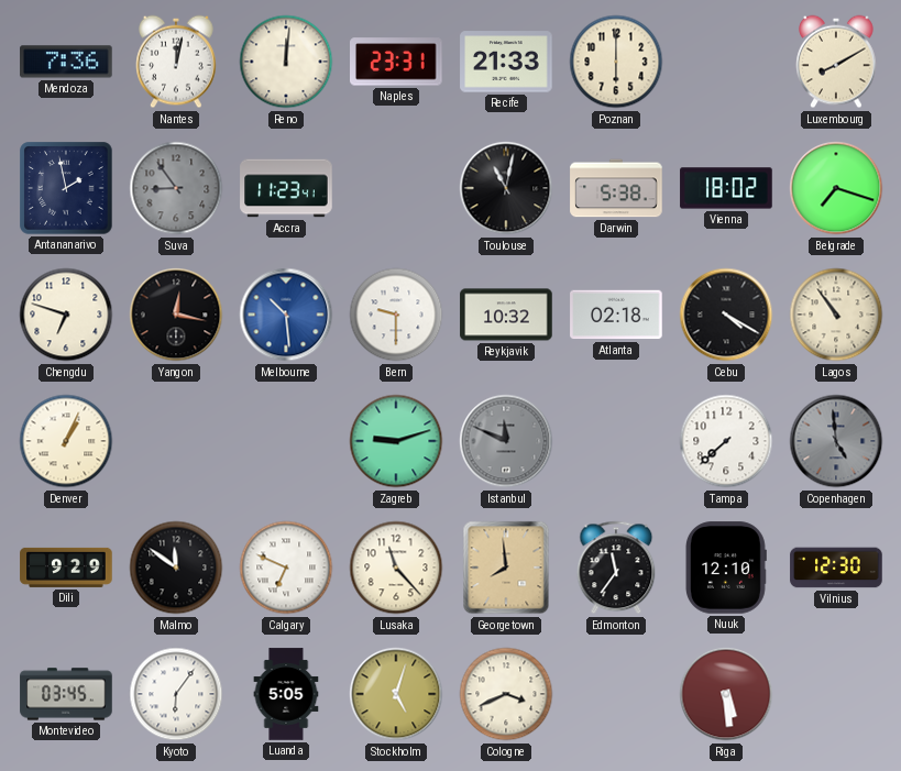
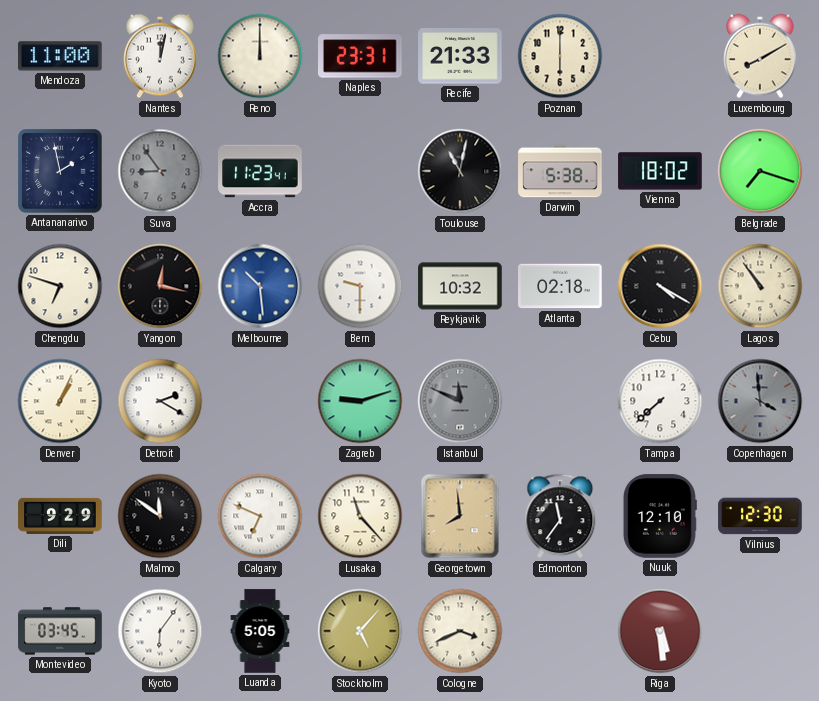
Mendoza: 7:36 -> 11:00
Reno: 12:01 -> 12:00
Detroit: none -> 2:20
Copenhagen: 4:59 -> 3:59
Stockholm: 5:03 -> 5:07
